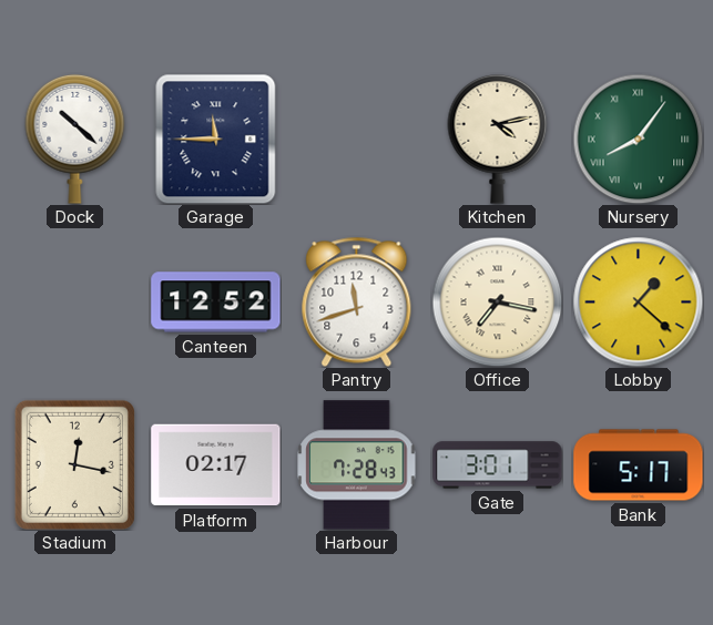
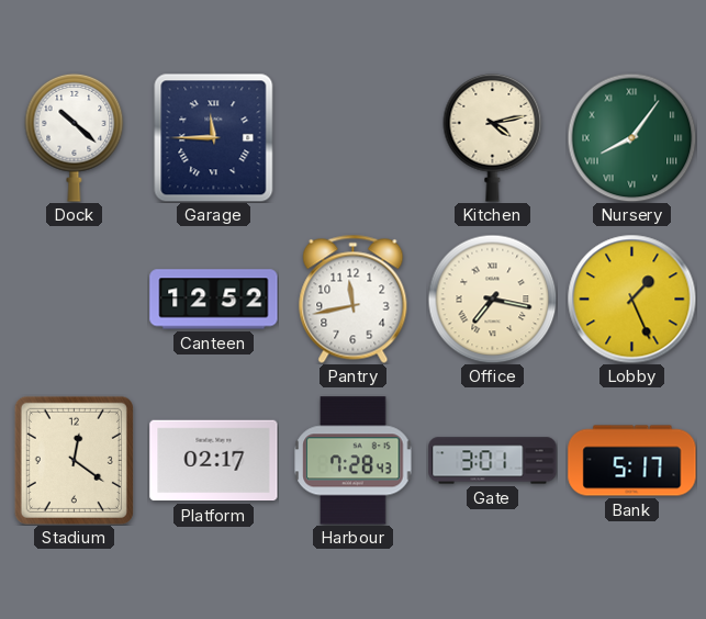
Pantry: 11:42 -> 11:43
Lobby: 1:22 -> 1:26
Stadium: 12:17 -> 12:21
